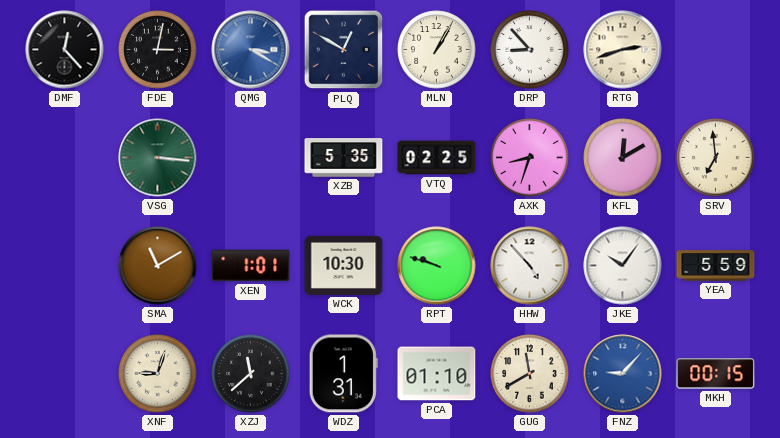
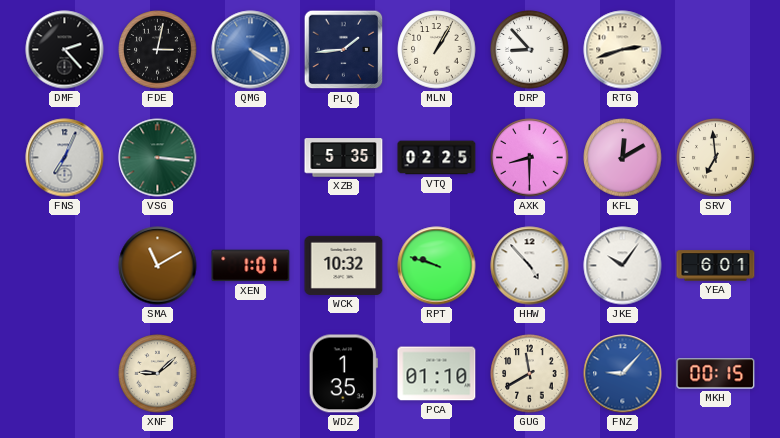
DMF: 12:23 -> 2:23
QMG: 3:20 -> 4:20
PLQ: 12:50 -> 1:44
FNS: none -> 7:04
AXK: 8:33 -> 8:30
WCK: 10:30 -> 10:32
YEA: 5:59 -> 6:01
XNF: 9:03 -> 9:08
XZJ: 11:38 -> none
WDZ: 1:31 -> 1:35
